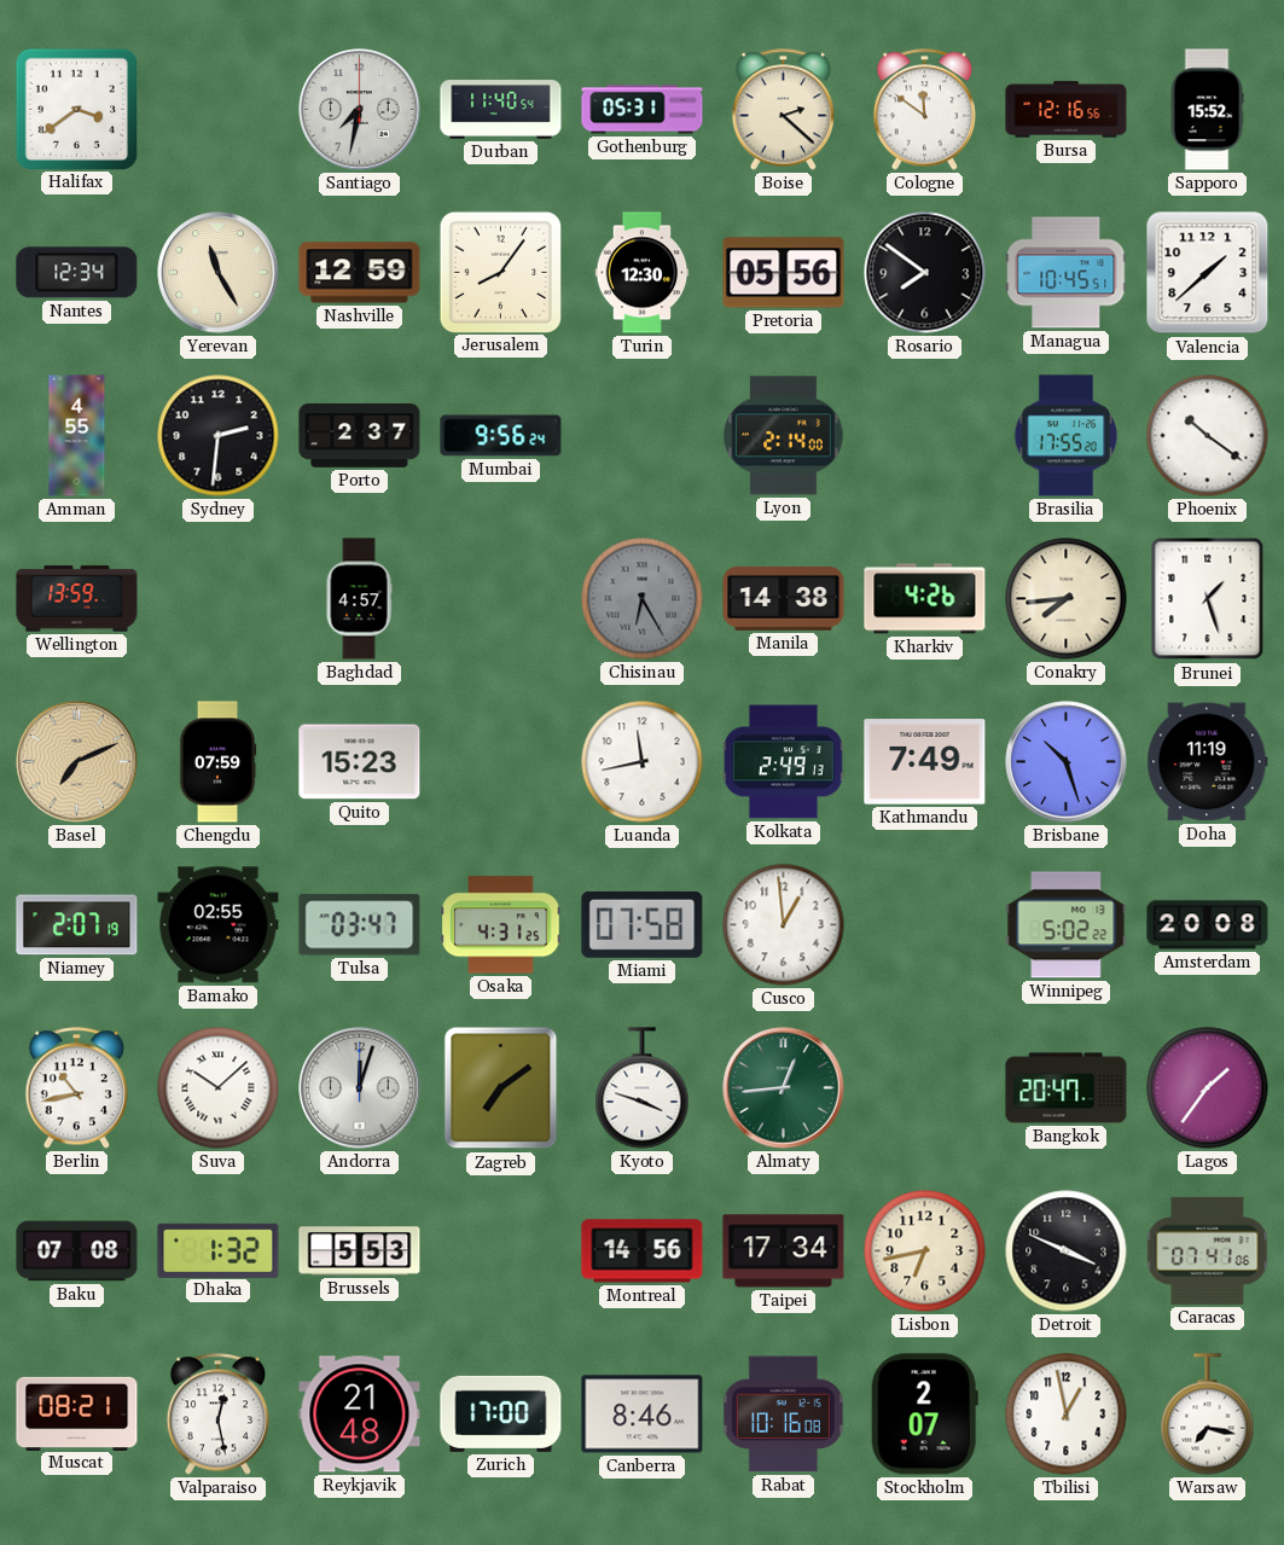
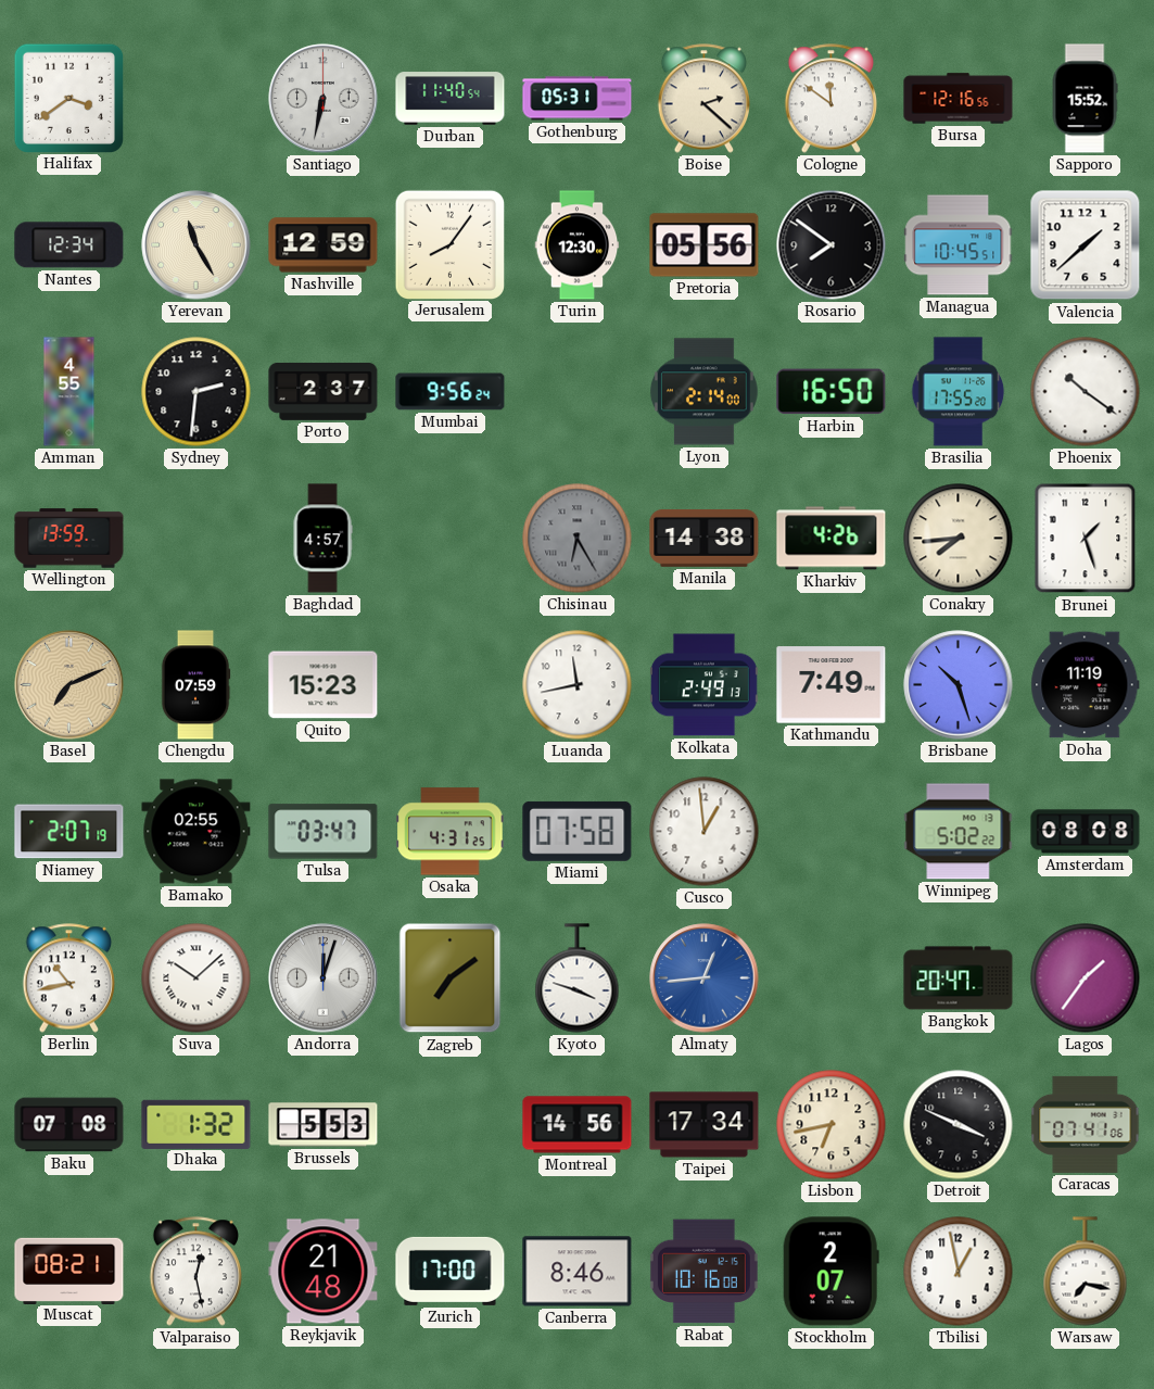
Santiago: 7:32 -> 6:32
Harbin: none -> 16:50
Amsterdam: 20:08 -> 08:08
Almaty dial: green -> blue
